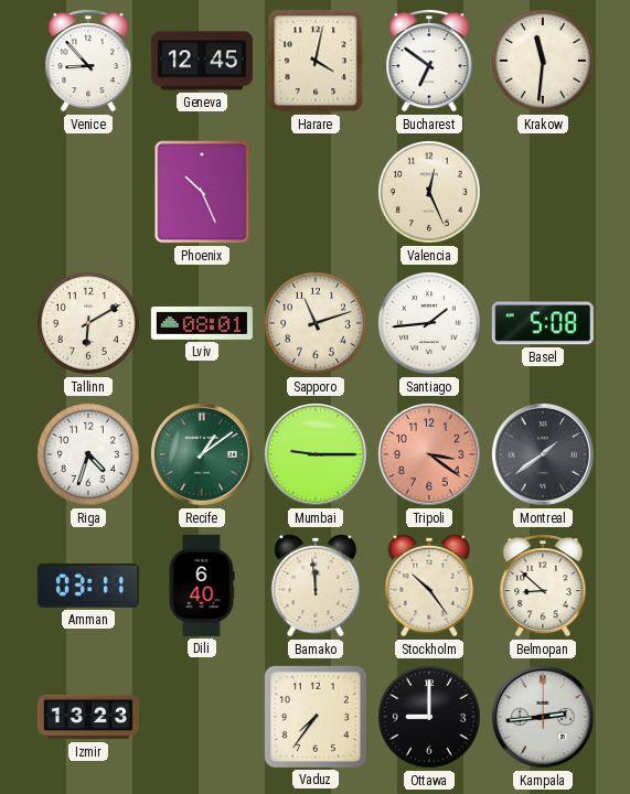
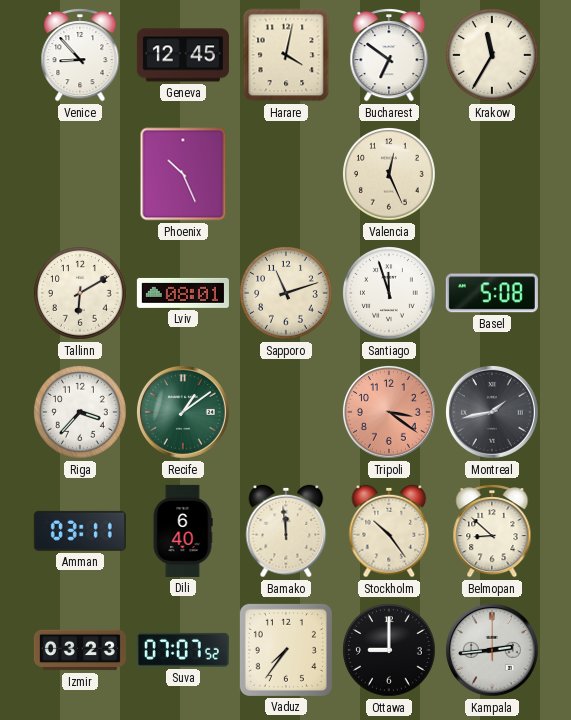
Krakow: 11:31 -> 11:35
Santiago: 1:44 -> 11:57
Riga: 4:33 -> 3:37
Mumbai: 9:15 -> none
Montreal: 1:39 -> 1:43
Izmir: 13:23 -> 03:23
Suva: none -> 07:07
